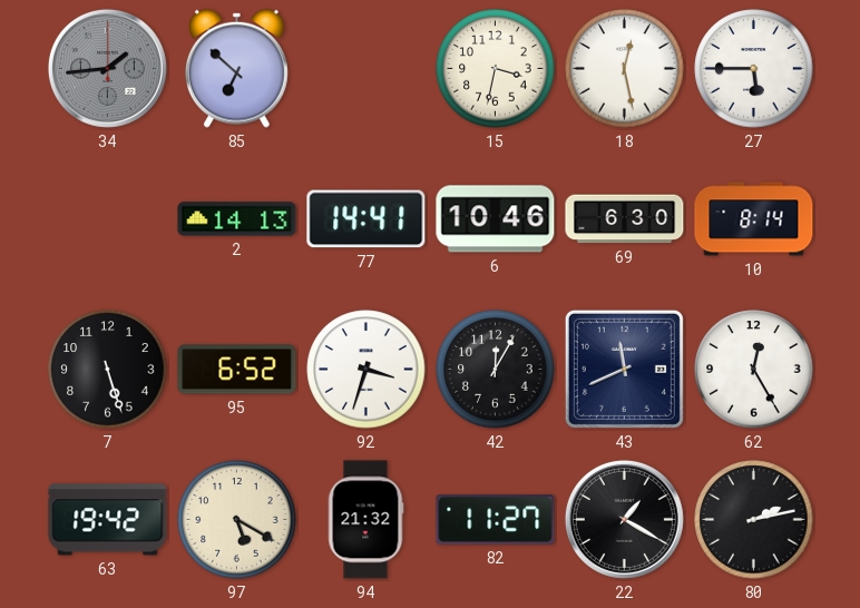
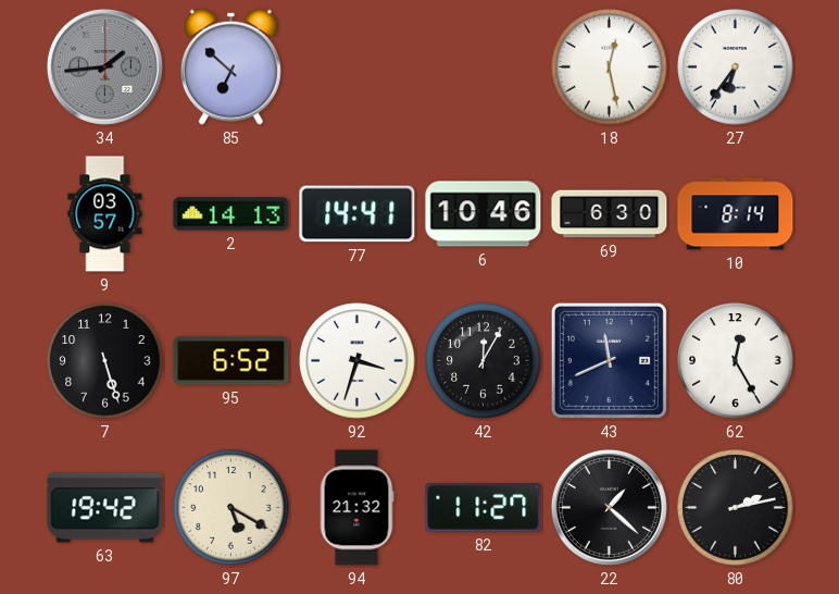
15: 3:32 -> none
27: 5:45 -> 6:36
9: none -> 03:57
22: 1:20 -> 1:22
